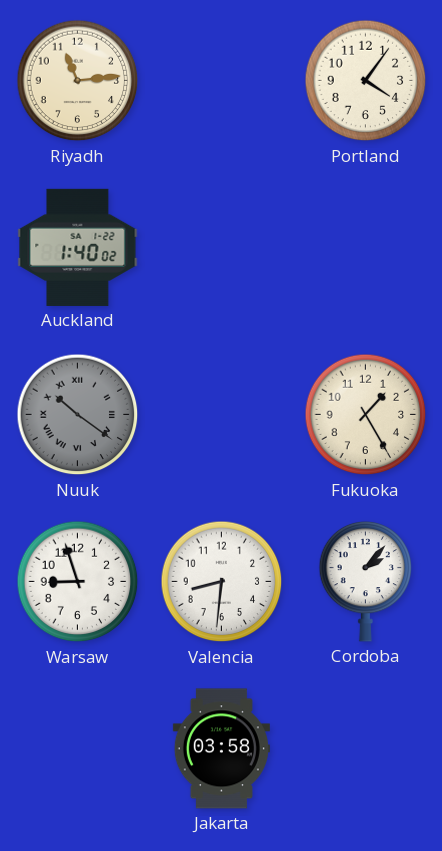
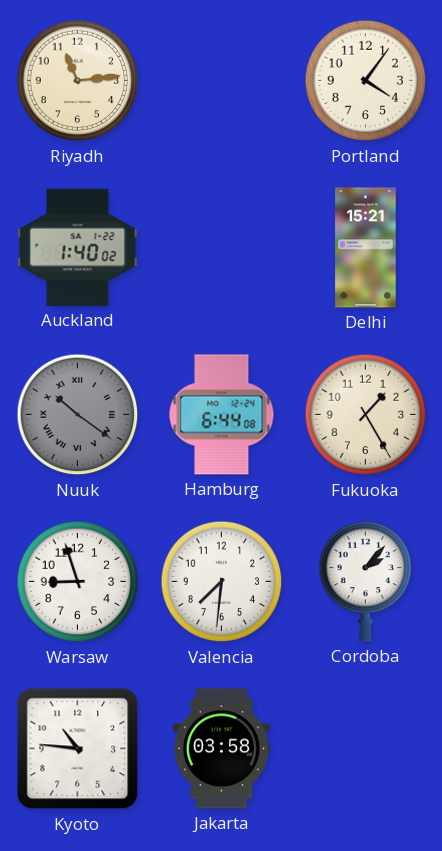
Delhi: none -> 15:21
Hamburg: none -> 6:44
Valencia: 8:31 -> 7:31
Kyoto: none -> 10:46
